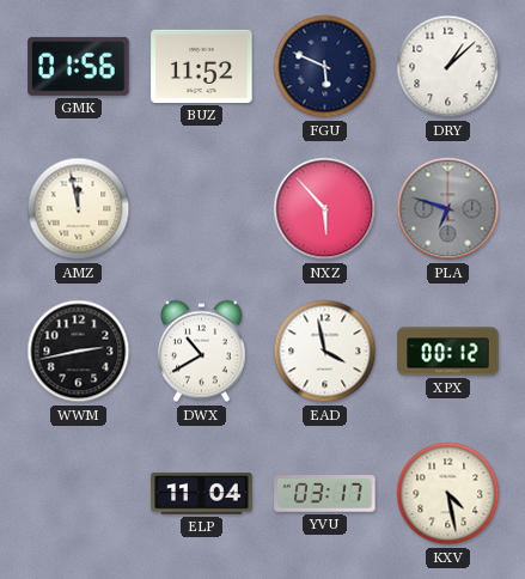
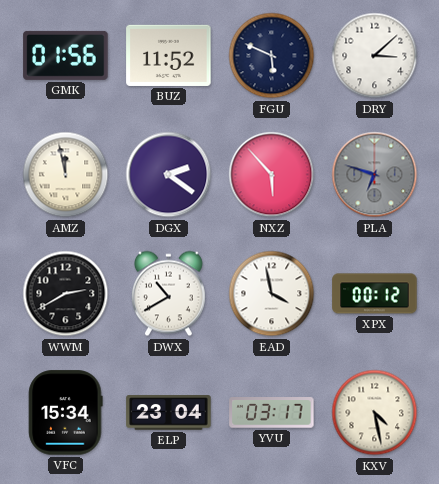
DRY: 1:08 -> 3:08
DGX: none -> 2:21
WWM: 2:43 -> 2:40
VFC: none -> 15:34
ELP: 11:04 -> 23:04
